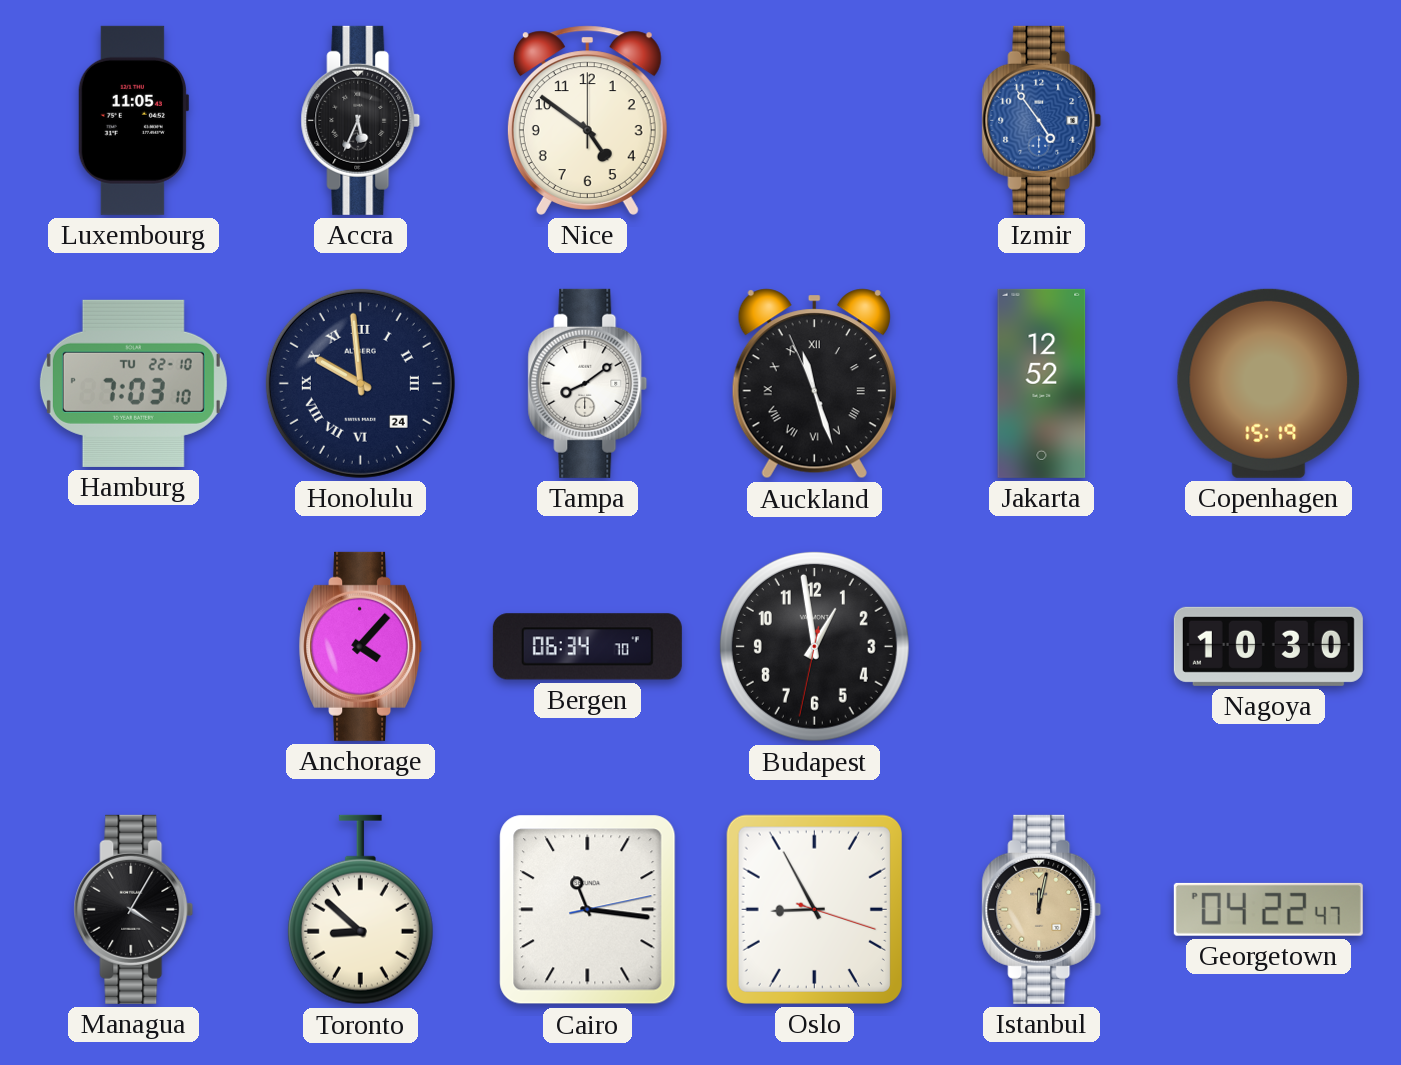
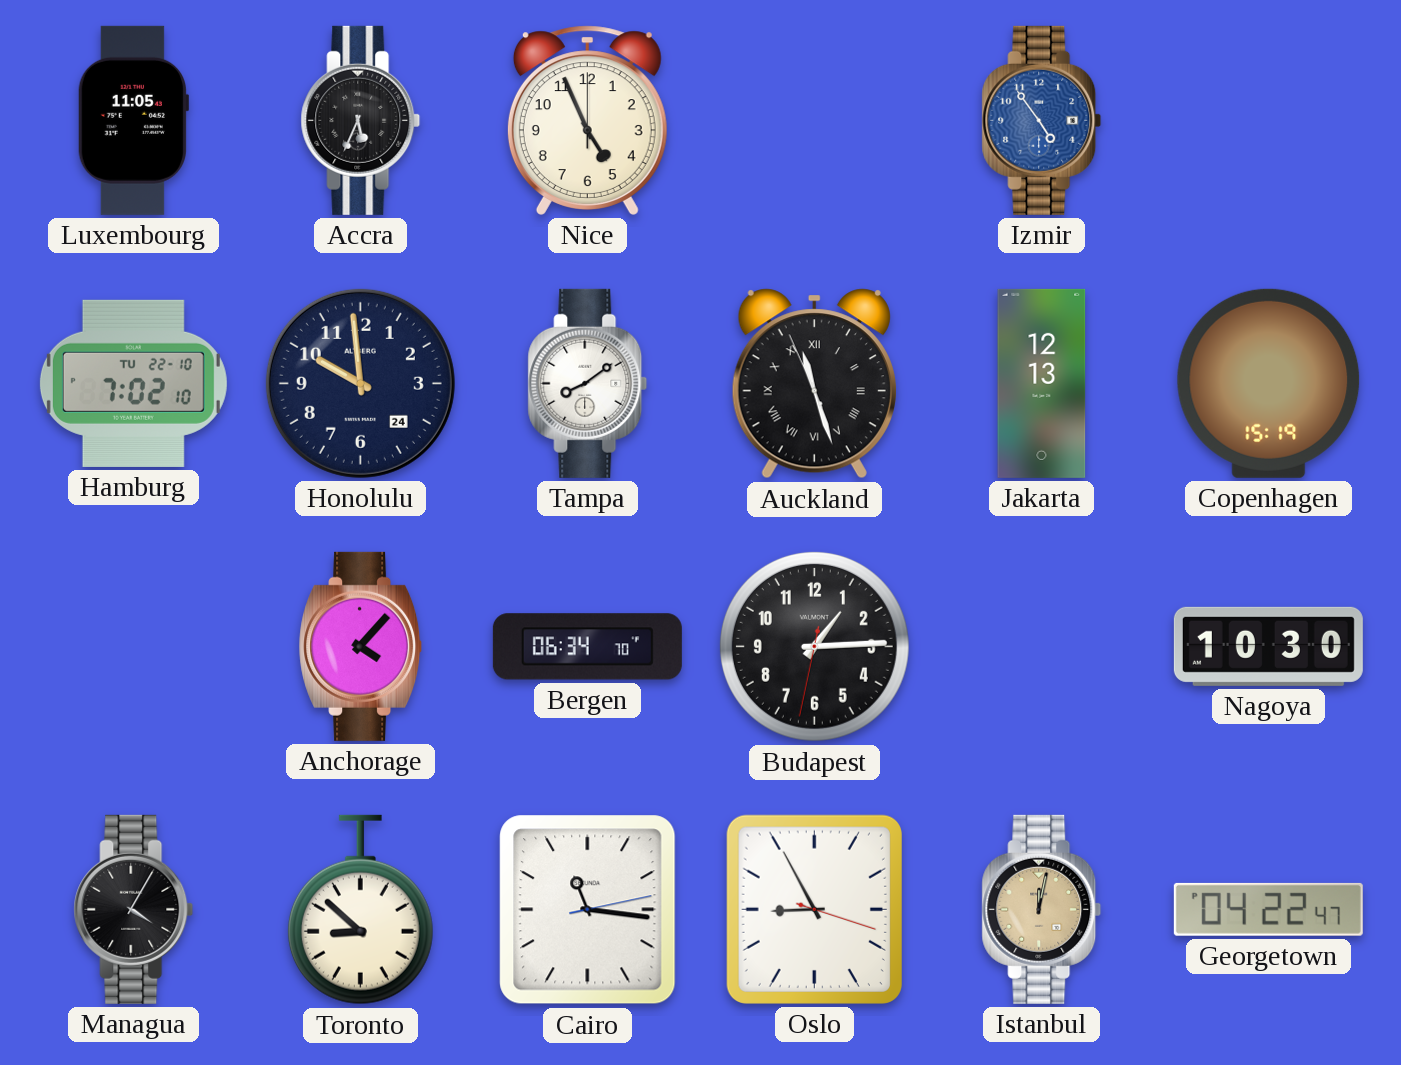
Nice: 4:51 -> 4:56
Hamburg: 7:03 -> 7:02
Honolulu numerals: Roman -> Arabic
Jakarta: 12:52 -> 12:13
Budapest: 12:58 -> 1:14
